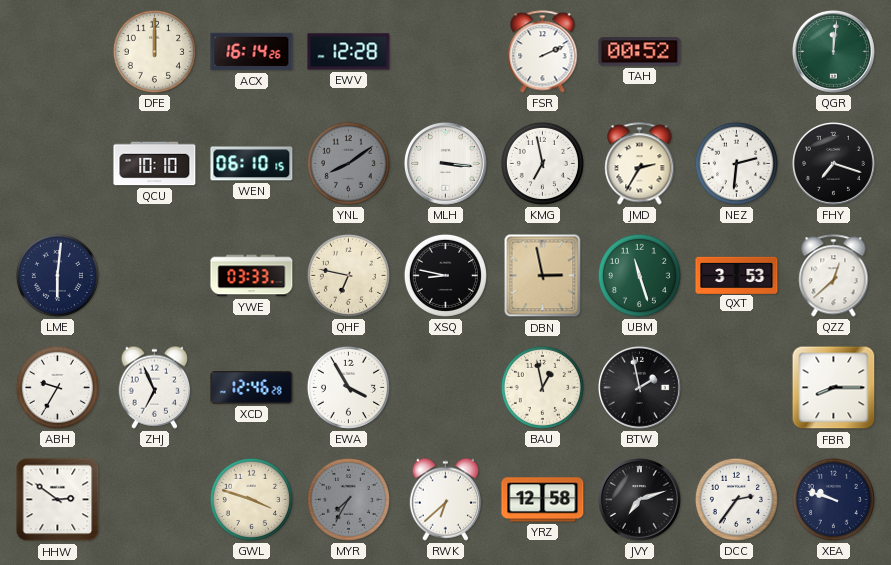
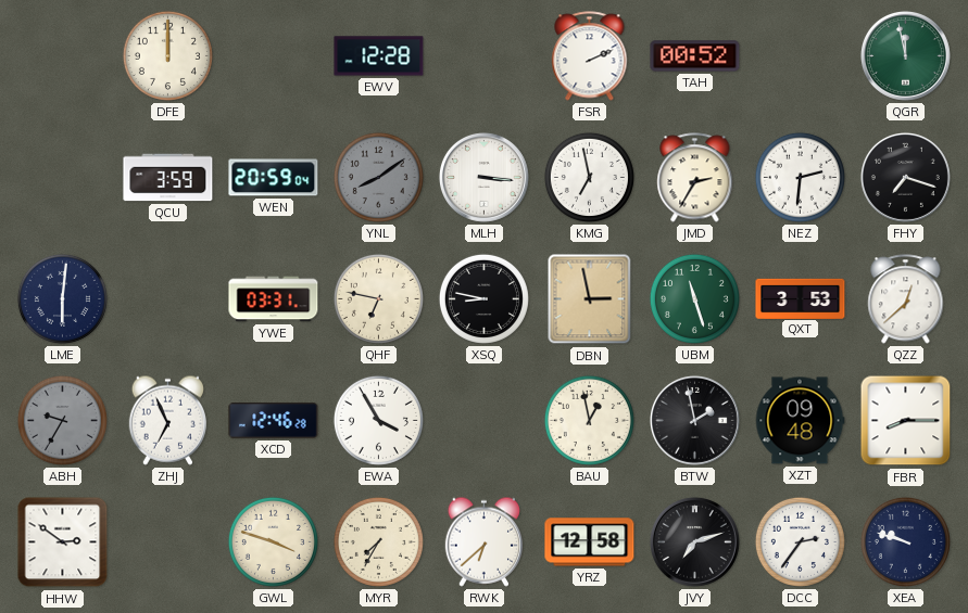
ACX: 16:14 -> none
QGR: 12:01 -> 11:58
QCU: 10:10 -> 3:59
WEN: 06:10 -> 20:59
YWE: 03:33 -> 03:31
ABH dial: white -> grey
XZT: none -> 09:48
MYR dial: grey -> cream
